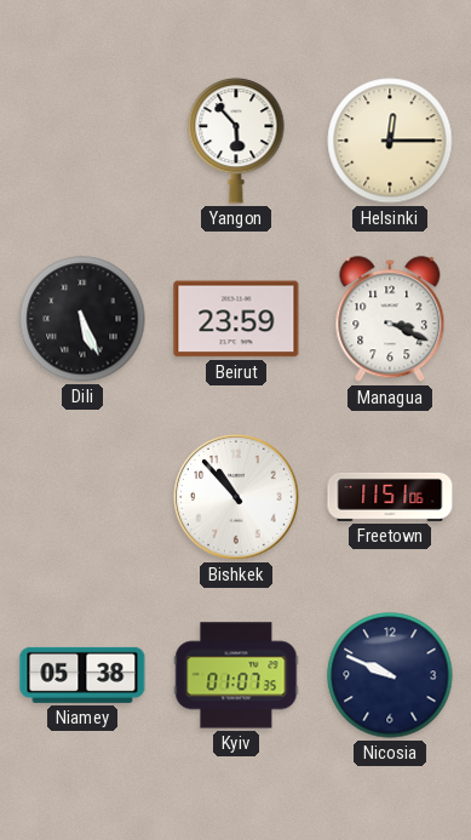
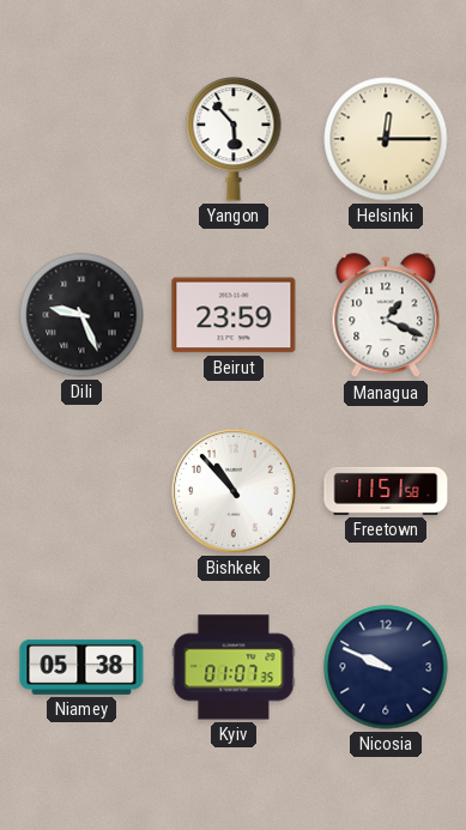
Dili: 5:26 -> 9:26
Managua: 3:19 -> 1:19
Freetown: 11:51:06 -> 11:51:58
